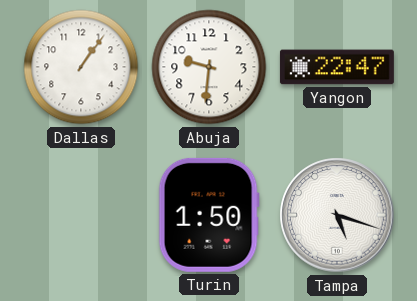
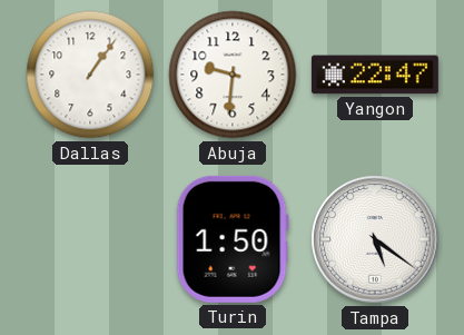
Tampa: 5:18 -> 5:21
